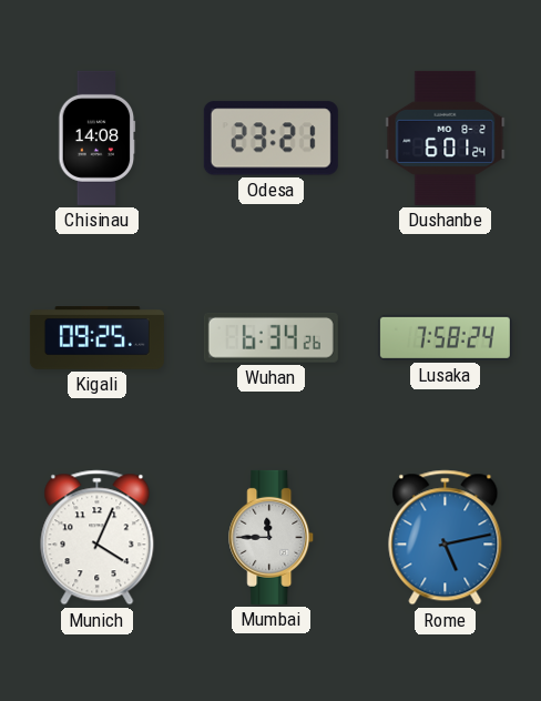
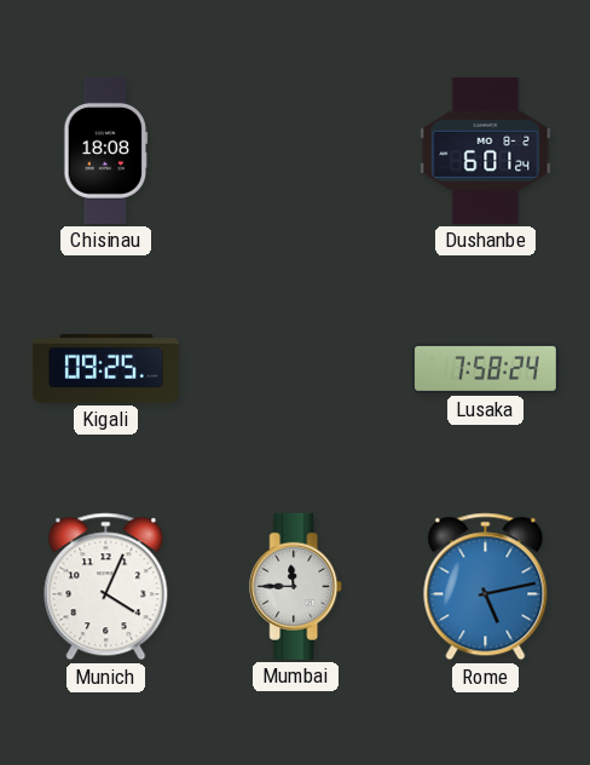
Chisinau: 14:08 -> 18:08
Odesa: 23:21 -> none
Wuhan: 6:34 -> none
